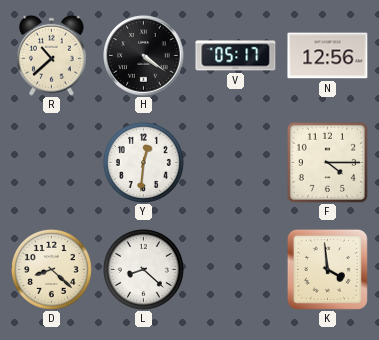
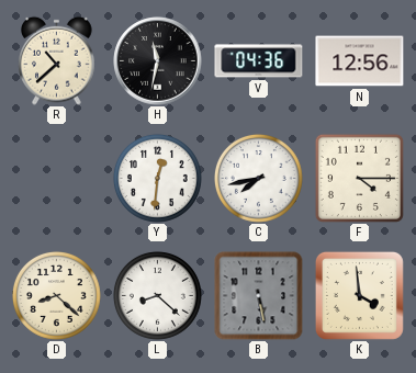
H: 4:21 -> 11:32
V: 05:17 -> 04:36
C: none -> 7:43
B: none -> 5:28
